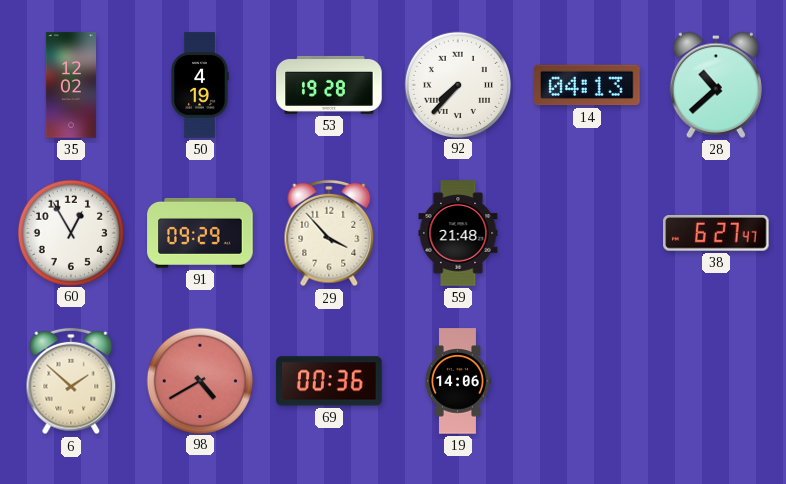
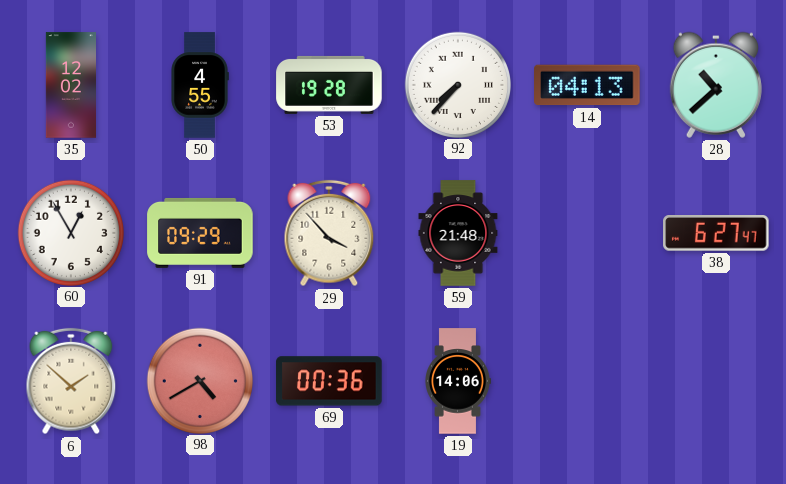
50: 4:19 -> 4:55
